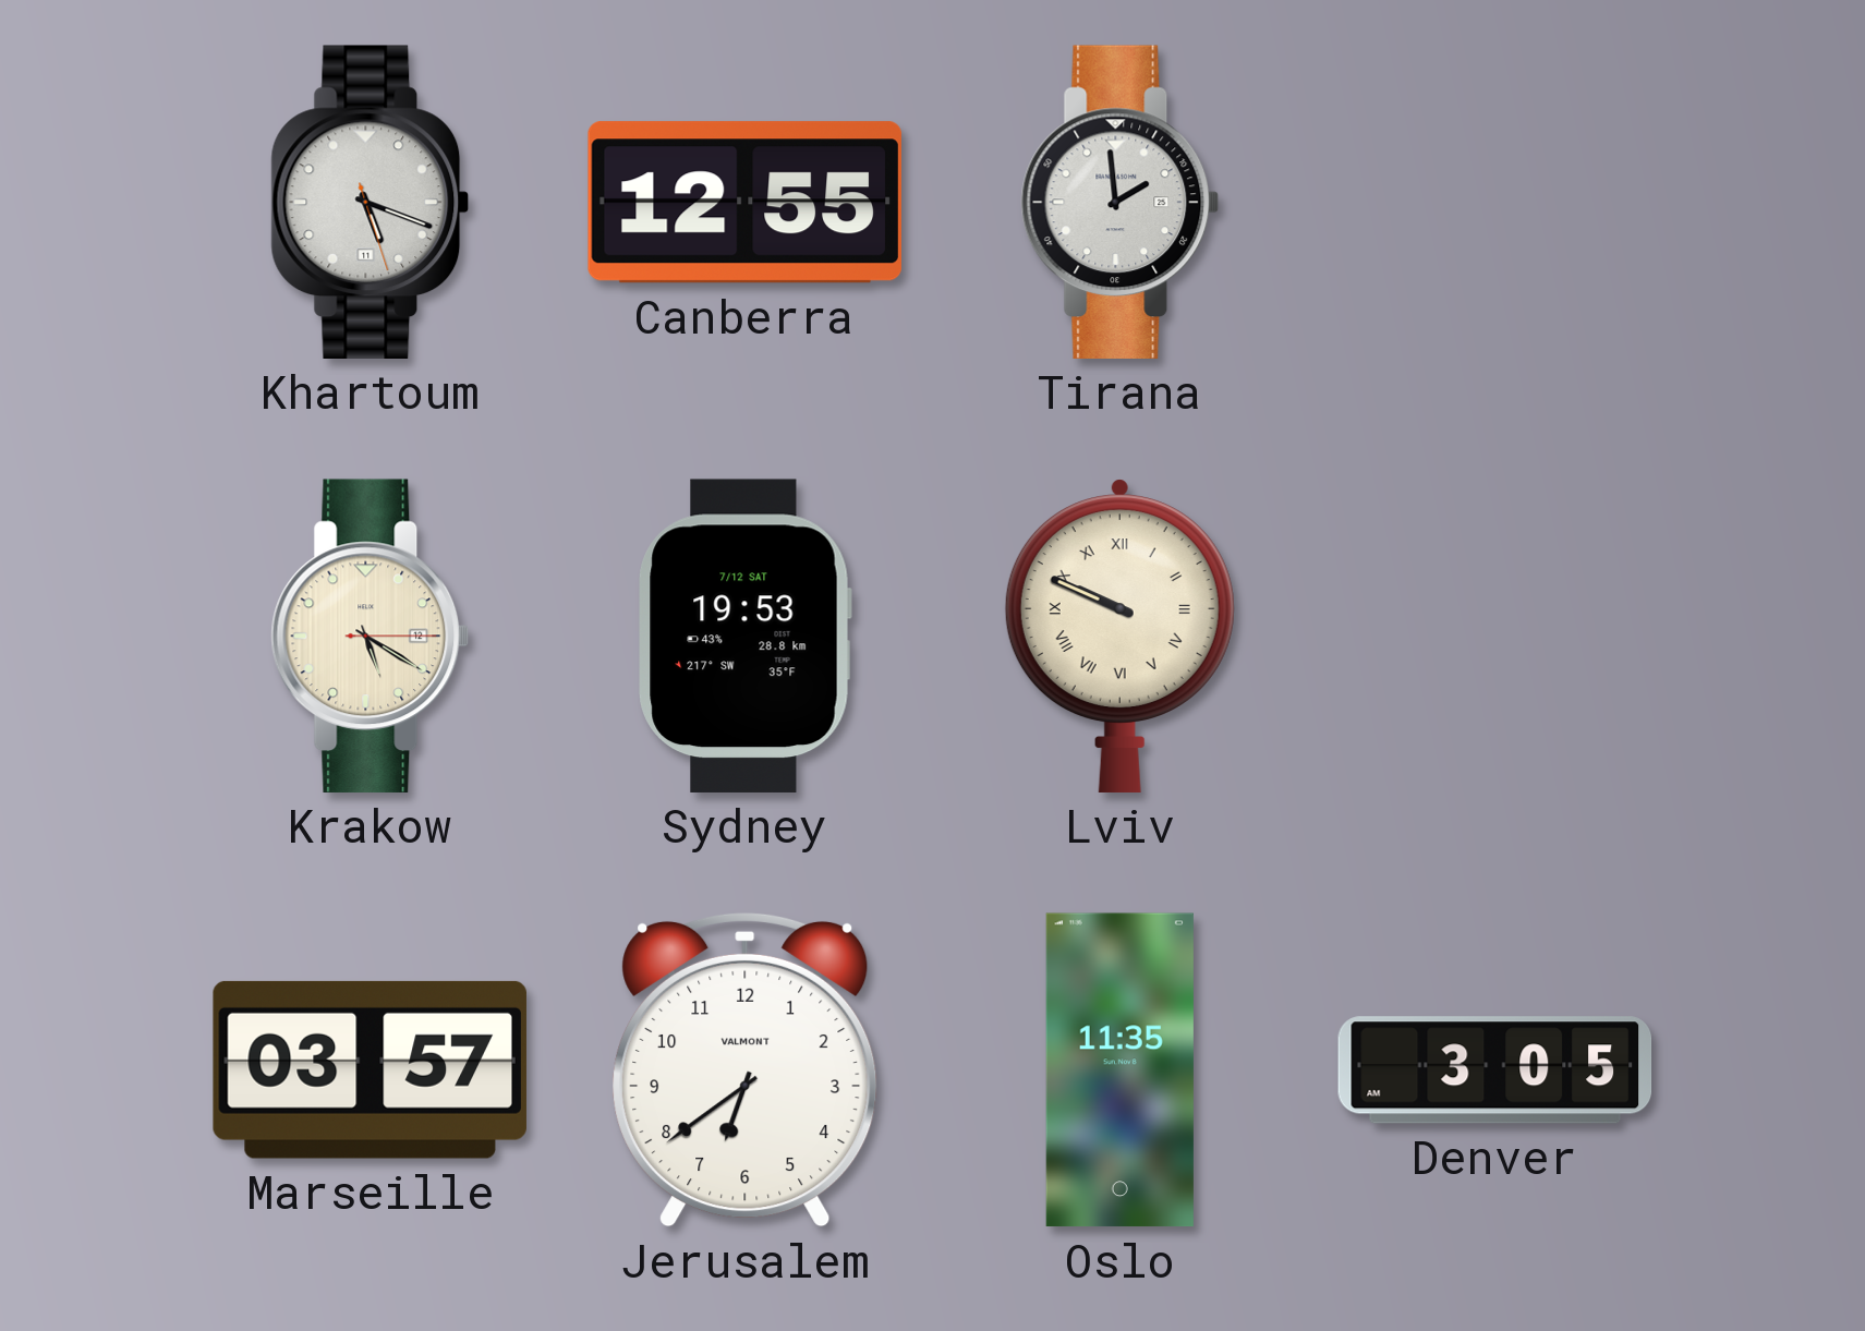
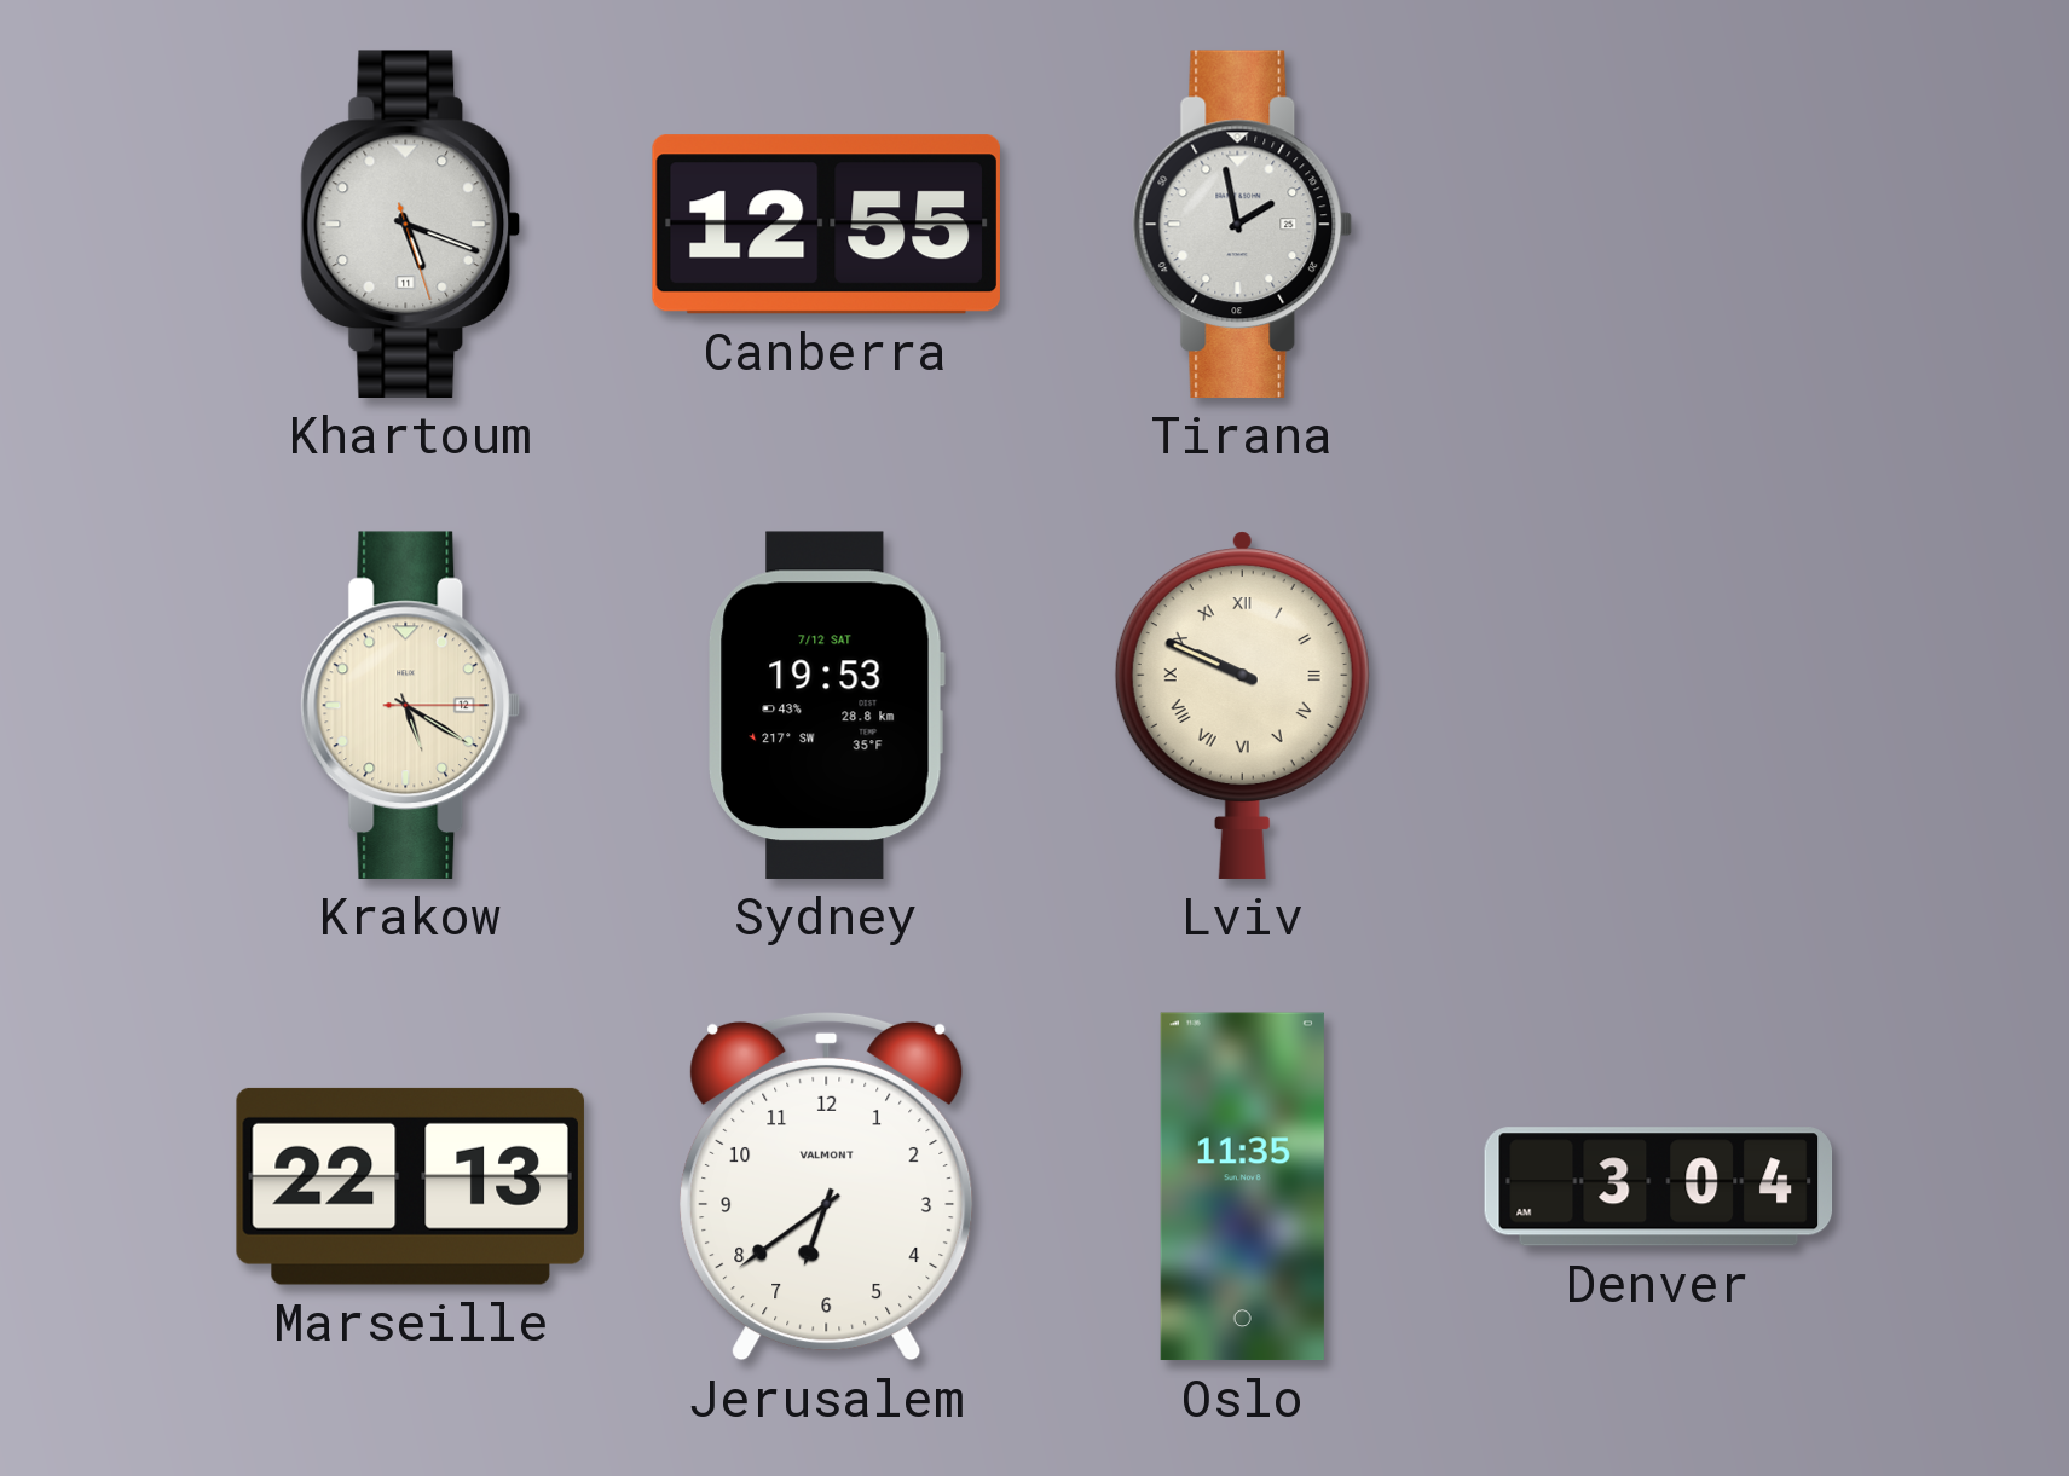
Tirana: 1:59 -> 1:58
Marseille: 03:57 -> 22:13
Denver: 3:05 -> 3:04
